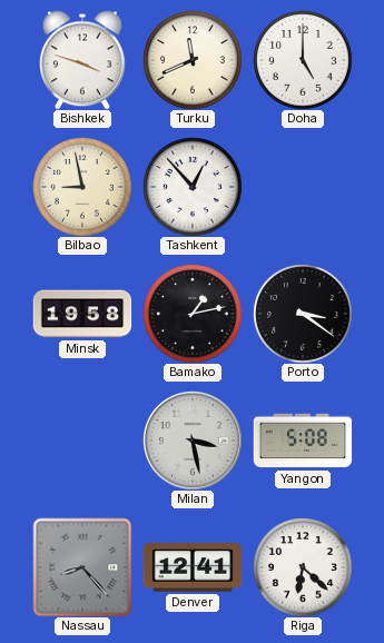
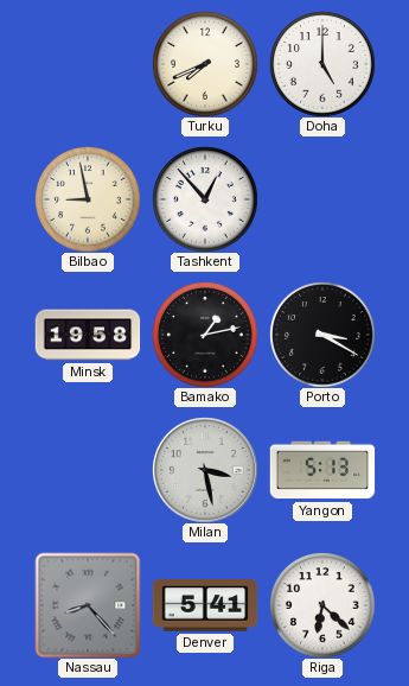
Bishkek: 3:48 -> none
Turku: 11:41 -> 7:41
Porto: 3:21 -> 3:20
Yangon: 5:08 -> 5:13
Denver: 12:41 -> 5:41
